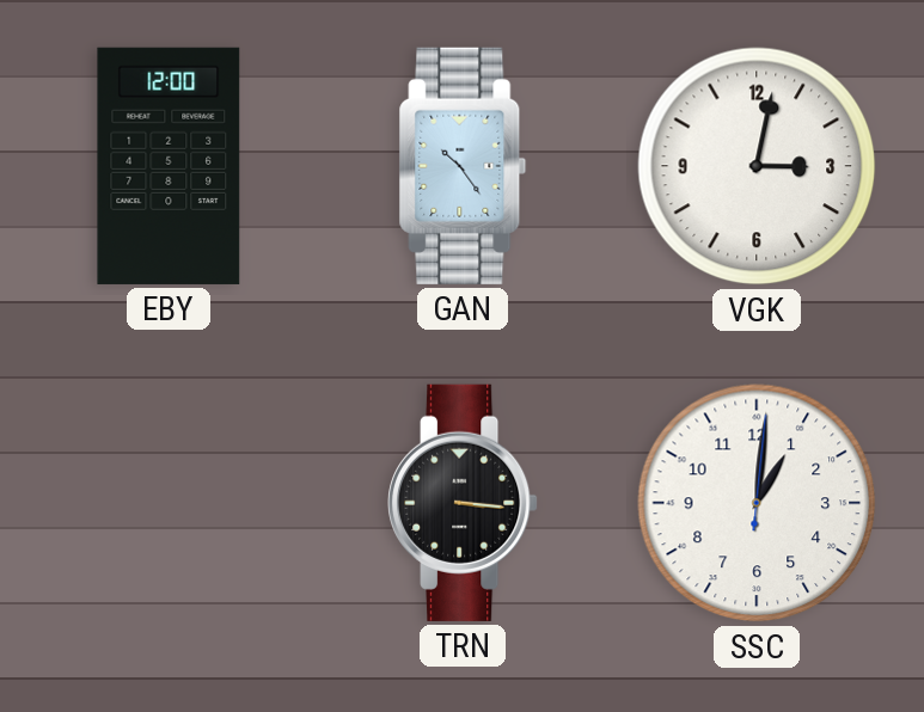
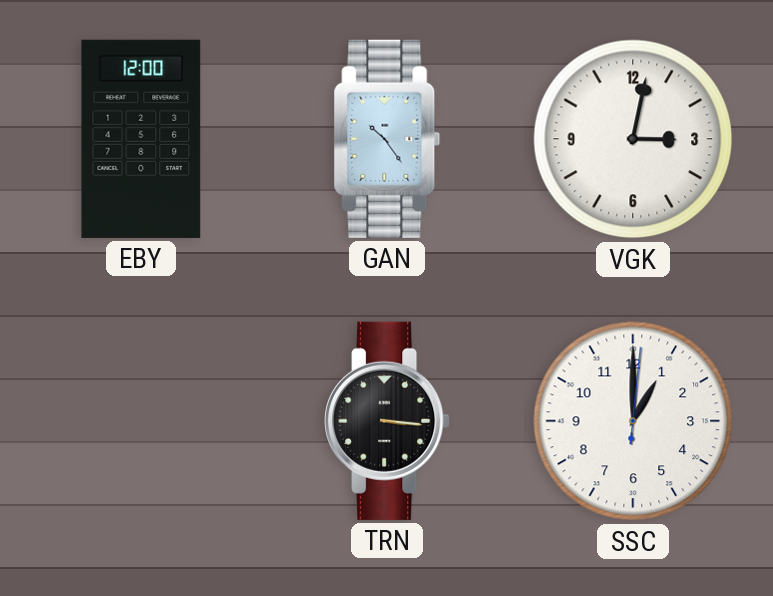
SSC: 1:01 -> 1:00
